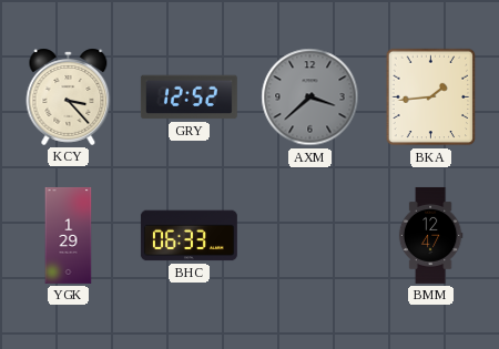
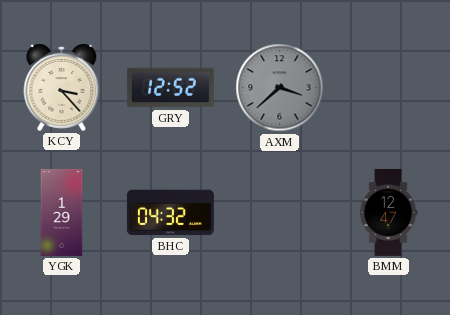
BKA: 1:44 -> none
BHC: 06:33 -> 04:32
